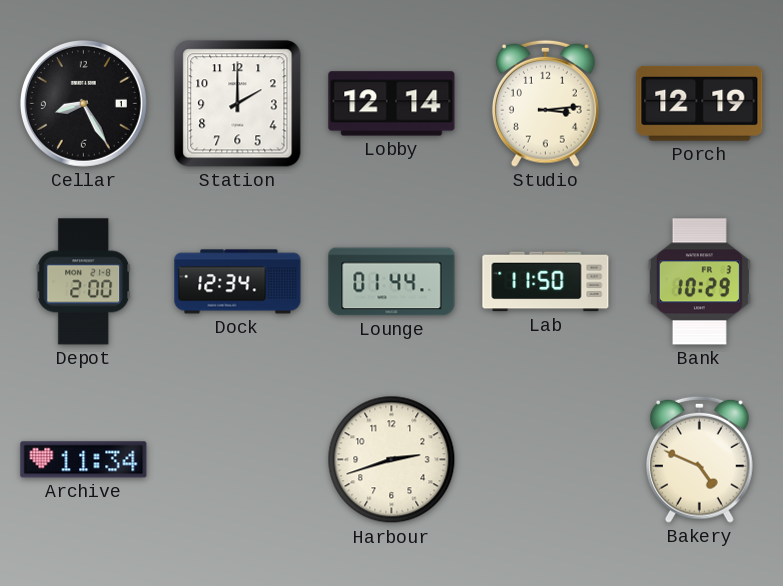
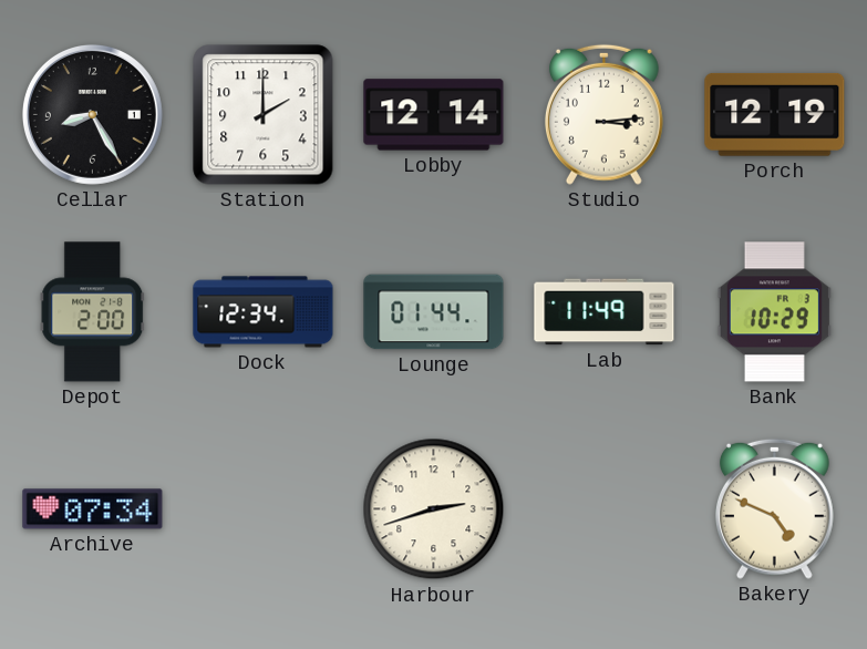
Lab: 11:50 -> 11:49
Archive: 11:34 -> 07:34
